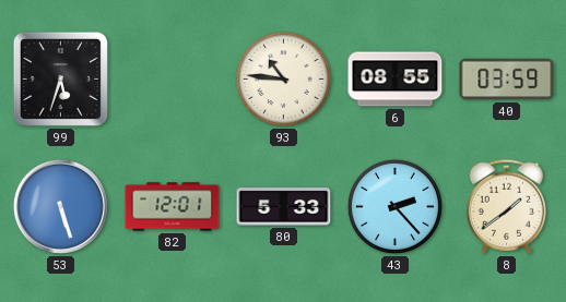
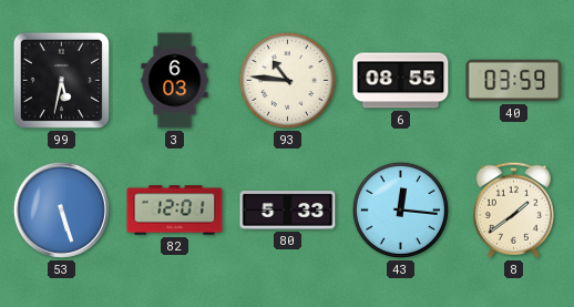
99: 5:33 -> 5:32
3: none -> 6:03
43: 2:23 -> 12:16
